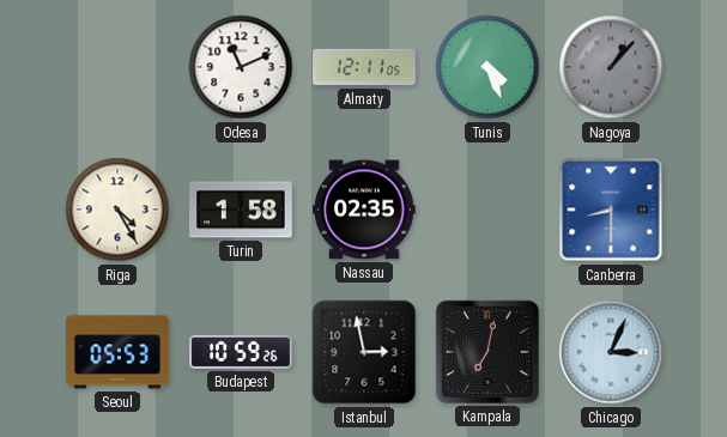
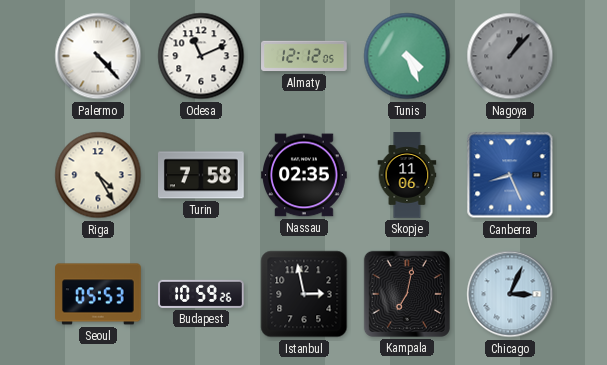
Palermo: none -> 4:23
Almaty: 12:11 -> 12:12
Turin: 1:58 -> 7:58
Skopje: none -> 11:06
Canberra: 8:30 -> 8:26
